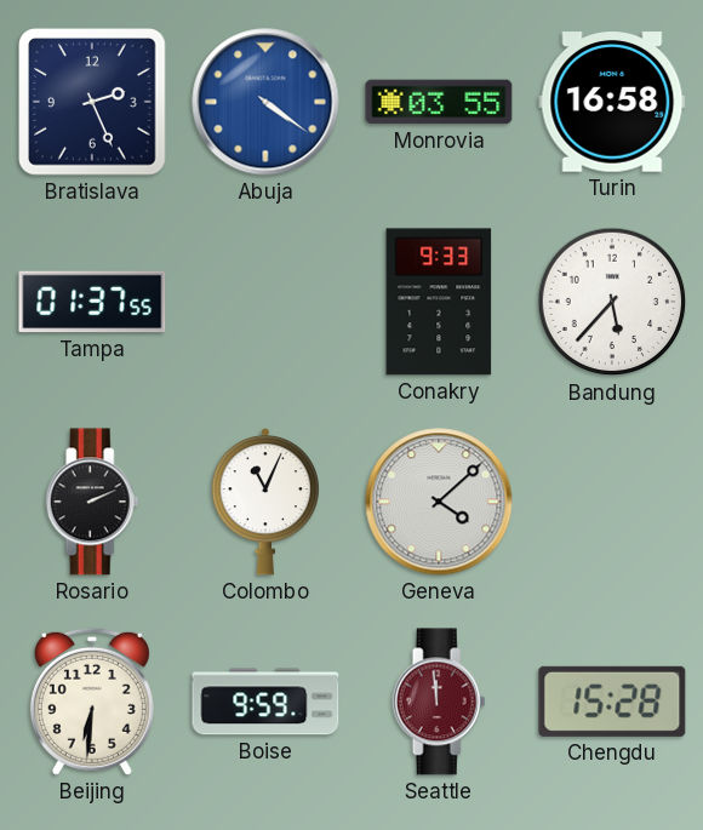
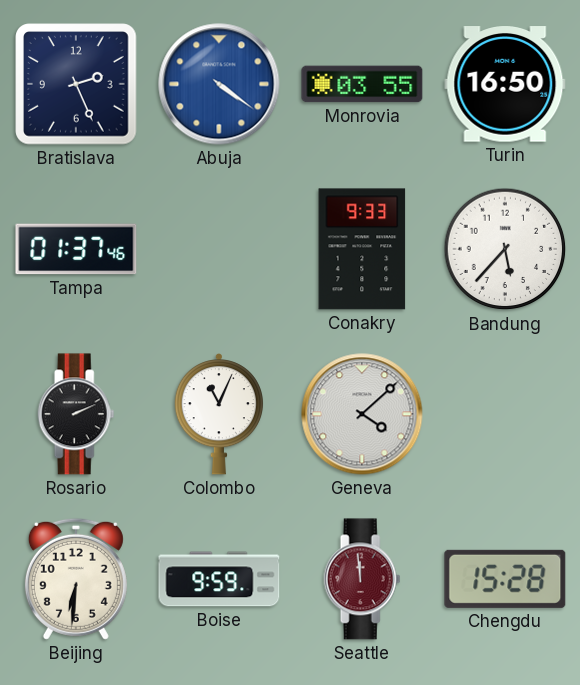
Turin: 16:58 -> 16:50
Tampa: 01:37:55 -> 01:37:46
